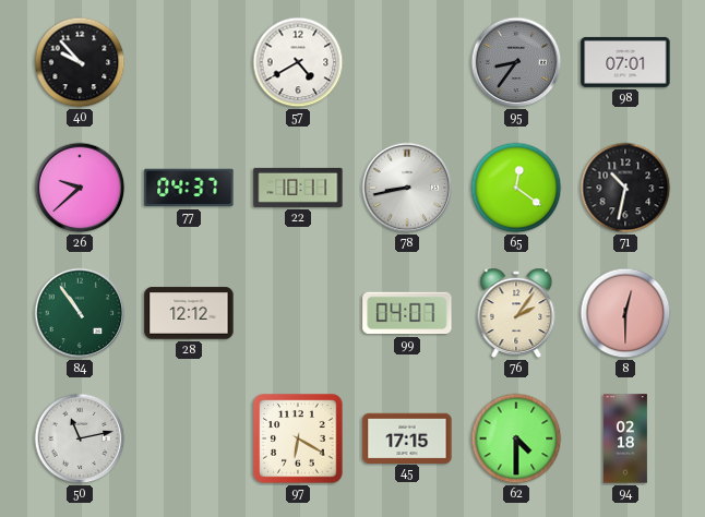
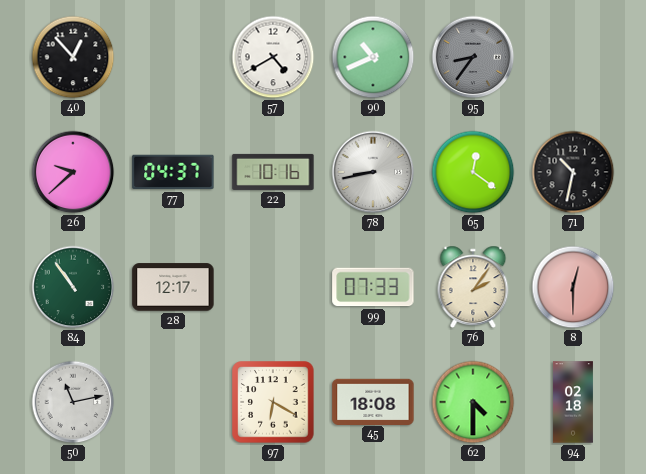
40: 9:53 -> 12:53
90: none -> 10:41
98: 07:01 -> none
22: 10:11 -> 10:16
28: 12:12 -> 12:17
99: 04:07 -> 07:33
45: 17:15 -> 18:08
